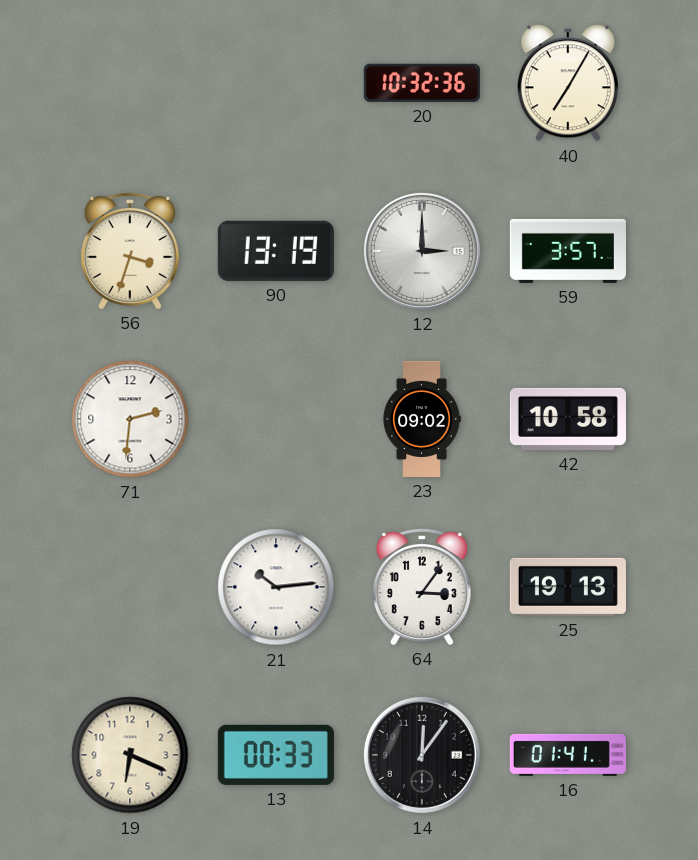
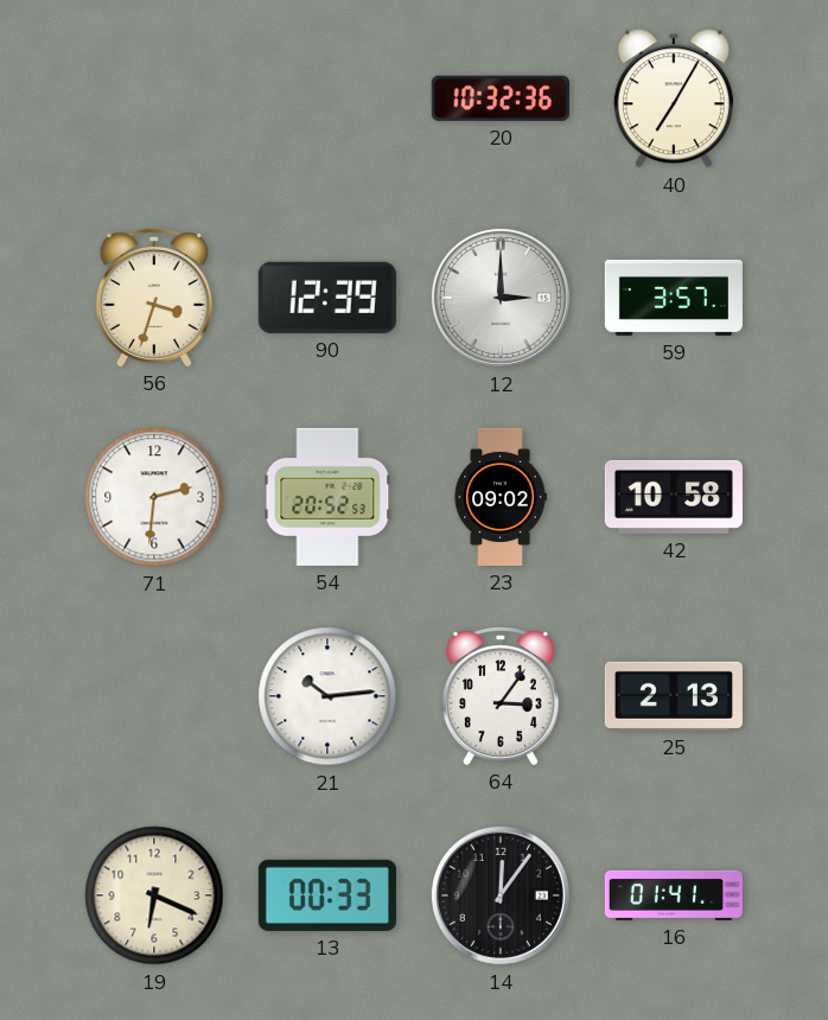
90: 13:19 -> 12:39
54: none -> 20:52
25: 19:13 -> 2:13
